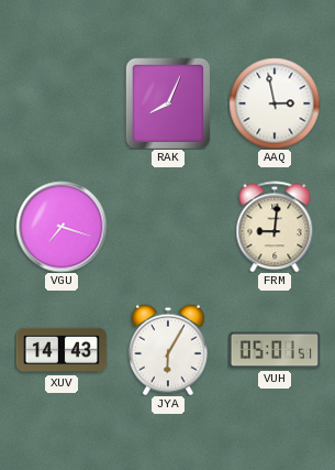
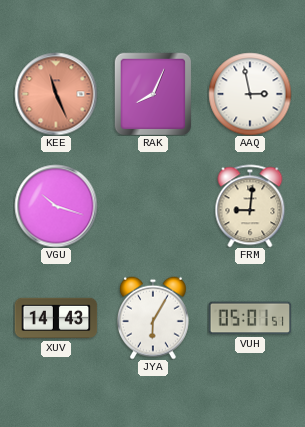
KEE: none -> 11:26
VGU: 7:18 -> 10:18
